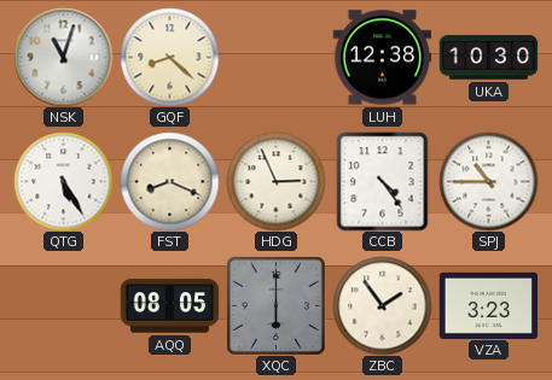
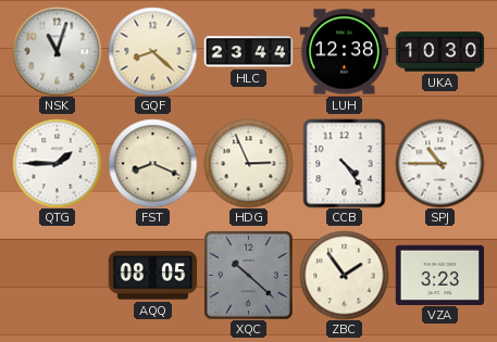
HLC: none -> 23:44
QTG: 5:25 -> 1:45
XQC: 6:00 -> 10:22
